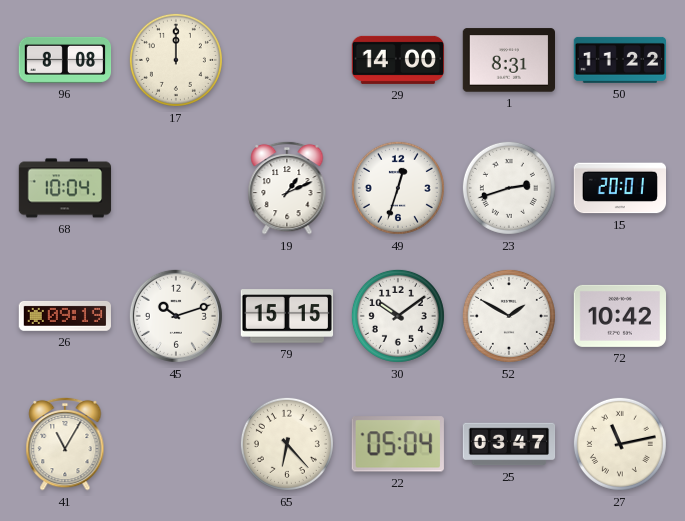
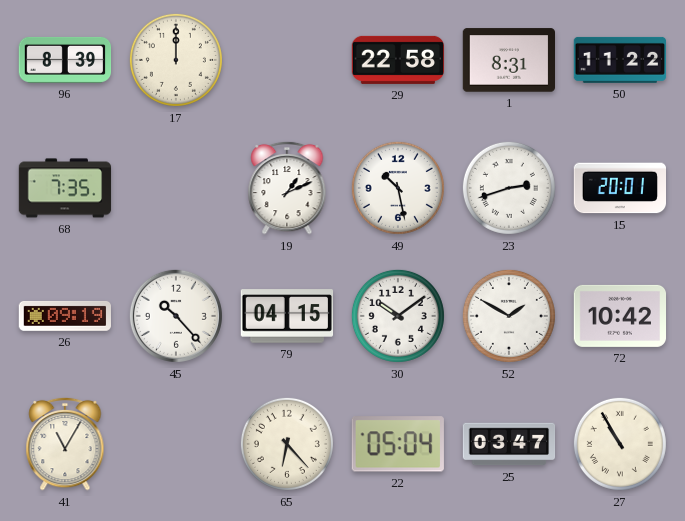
96: 8:08 -> 8:39
29: 14:00 -> 22:58
68: 10:04 -> 7:35
49: 12:33 -> 10:28
45: 10:12 -> 10:23
79: 15:15 -> 04:15
27: 11:13 -> 10:55
